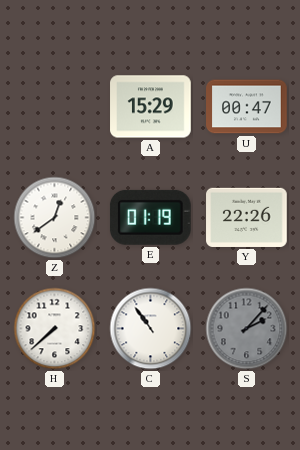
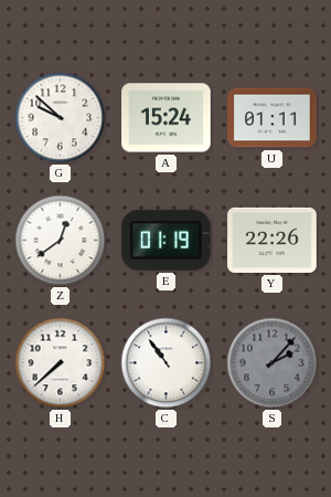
G: none -> 9:52
A: 15:29 -> 15:24
U: 00:47 -> 01:11
